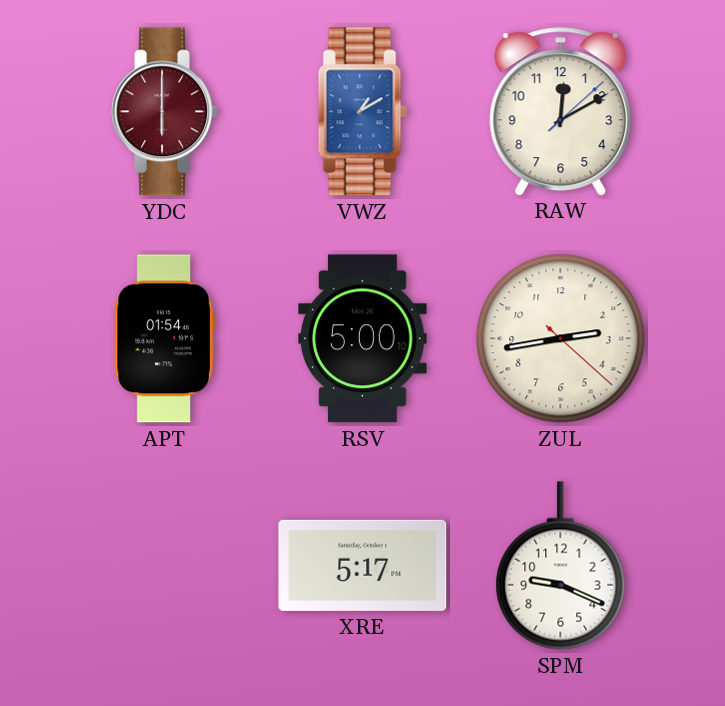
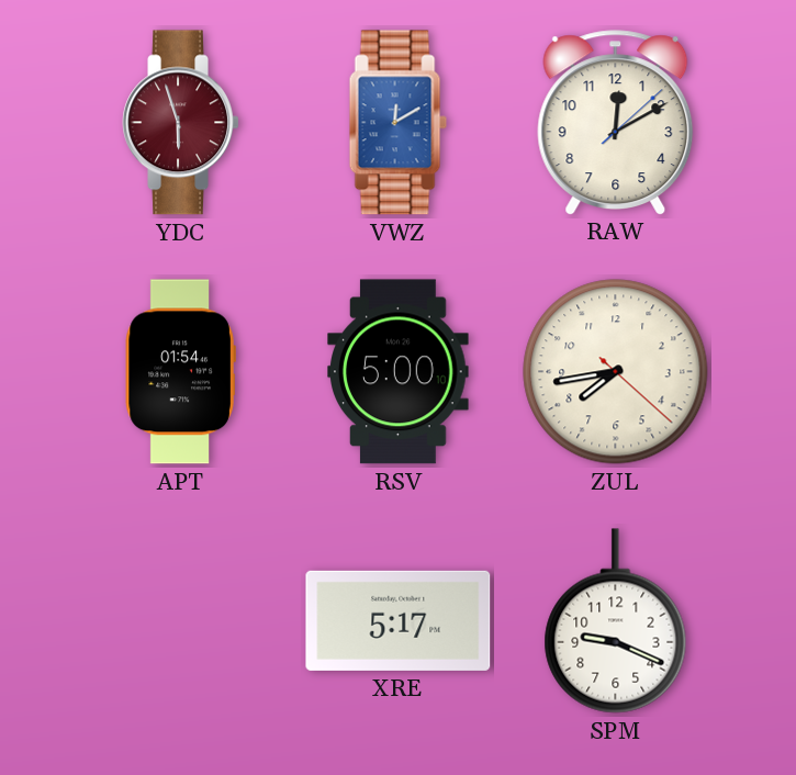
YDC: 6:00 -> 5:57
VWZ: 1:10 -> 12:10
ZUL: 2:43 -> 7:43
